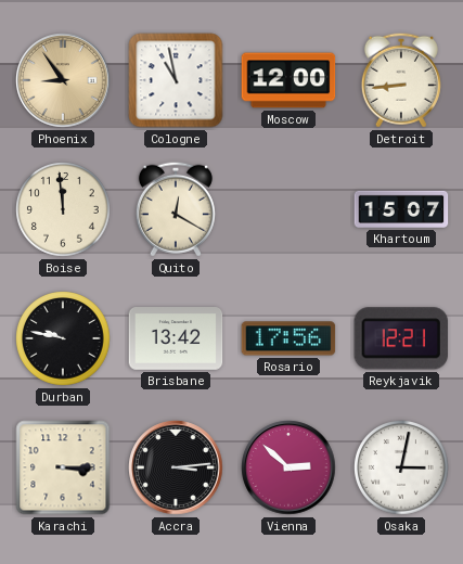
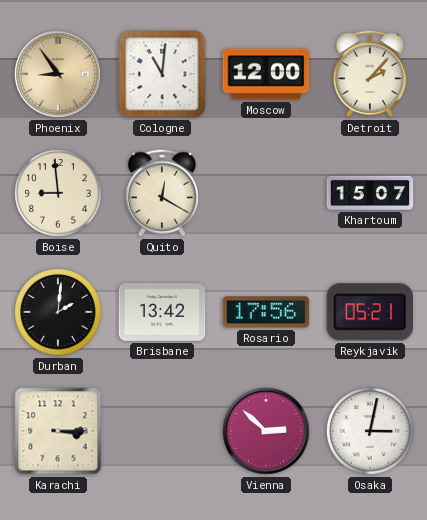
Cologne: 10:58 -> 11:01
Detroit: 8:44 -> 2:07
Boise: 11:59 -> 8:59
Durban: 9:47 -> 2:01
Reykjavik: 12:21 -> 05:21
Accra: 3:14 -> none
